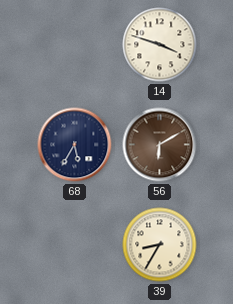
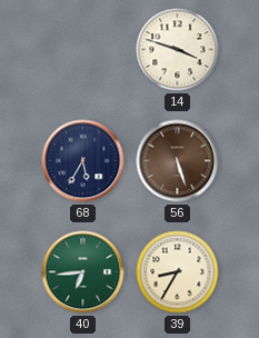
56: 6:10 -> 5:27
40: none -> 6:44
